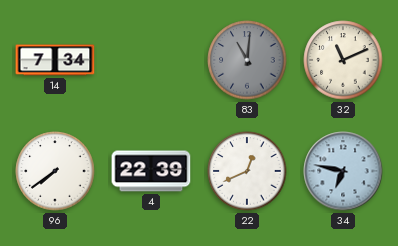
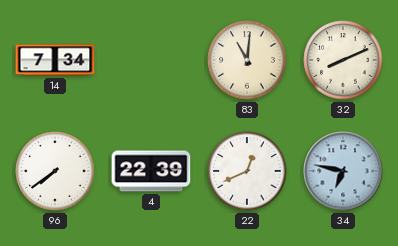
83 dial: grey -> cream
32: 11:11 -> 8:11
